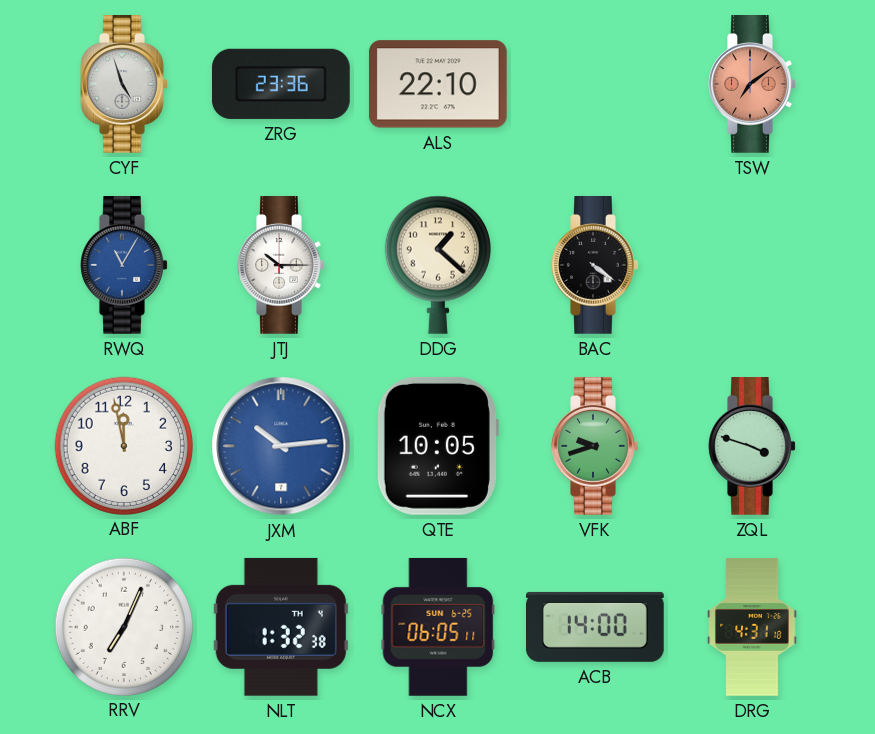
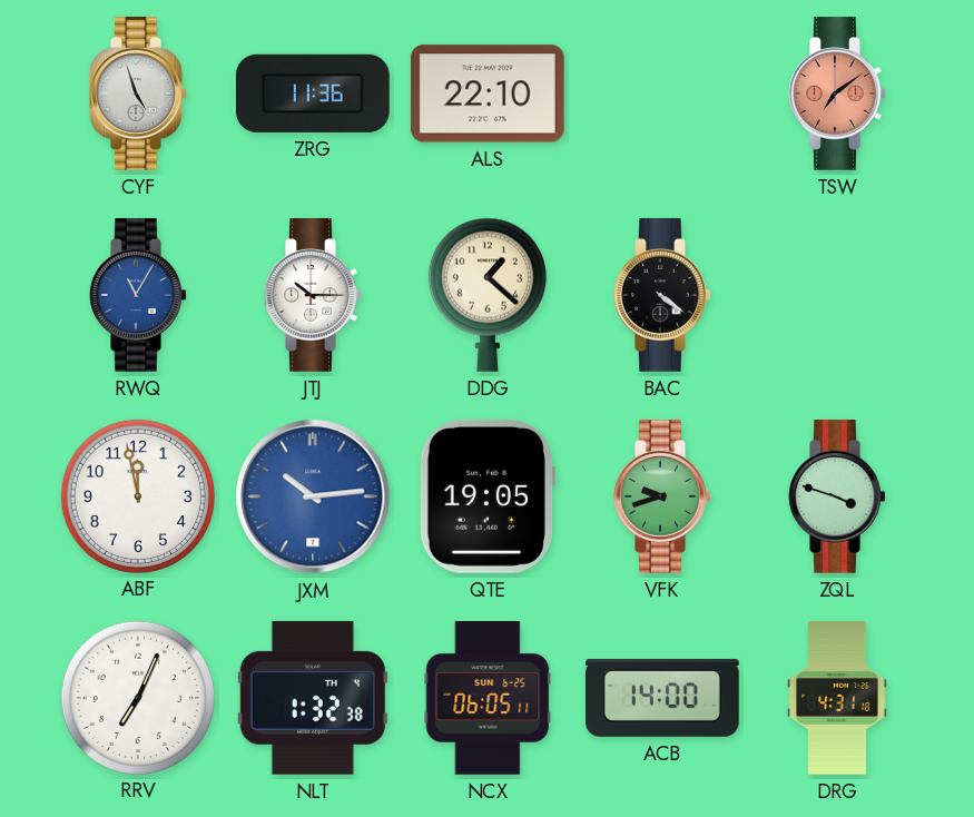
ZRG: 23:36 -> 11:36
QTE: 10:05 -> 19:05
